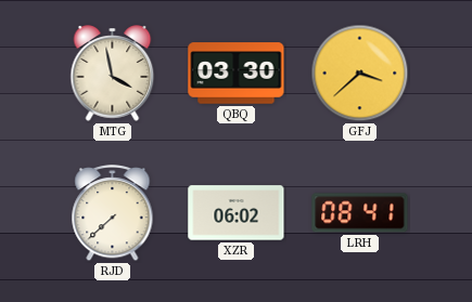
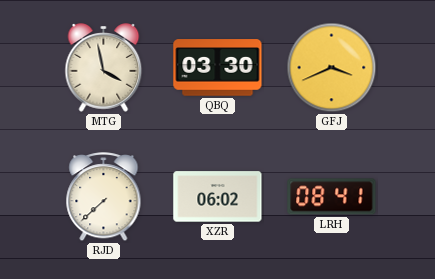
GFJ: 3:38 -> 3:41
